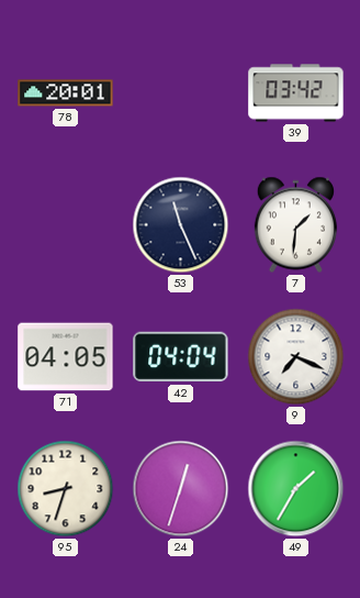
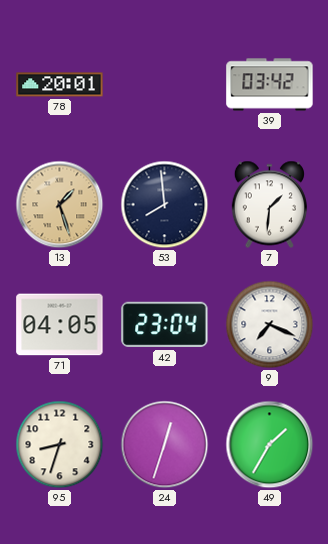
13: none -> 1:27
53: 11:26 -> 7:59
42: 04:04 -> 23:04
